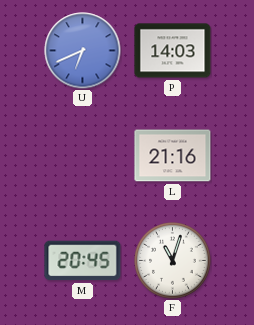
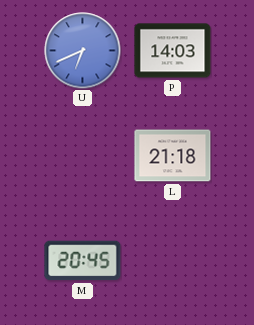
L: 21:16 -> 21:18
F: 11:03 -> none
